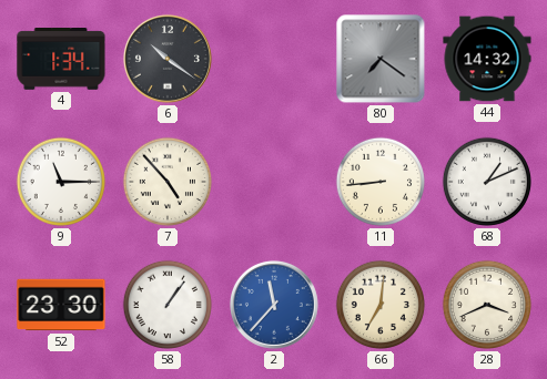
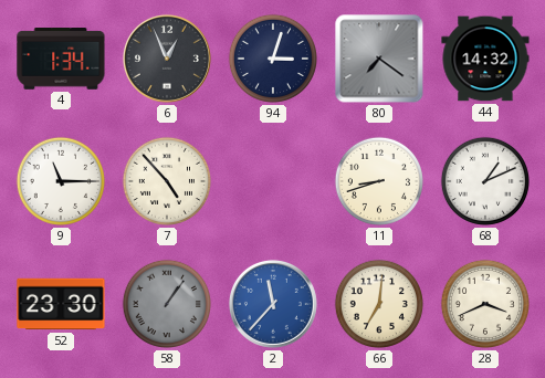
6: 10:21 -> 12:56
94: none -> 3:03
11: 8:44 -> 8:42
58 dial: white -> grey
